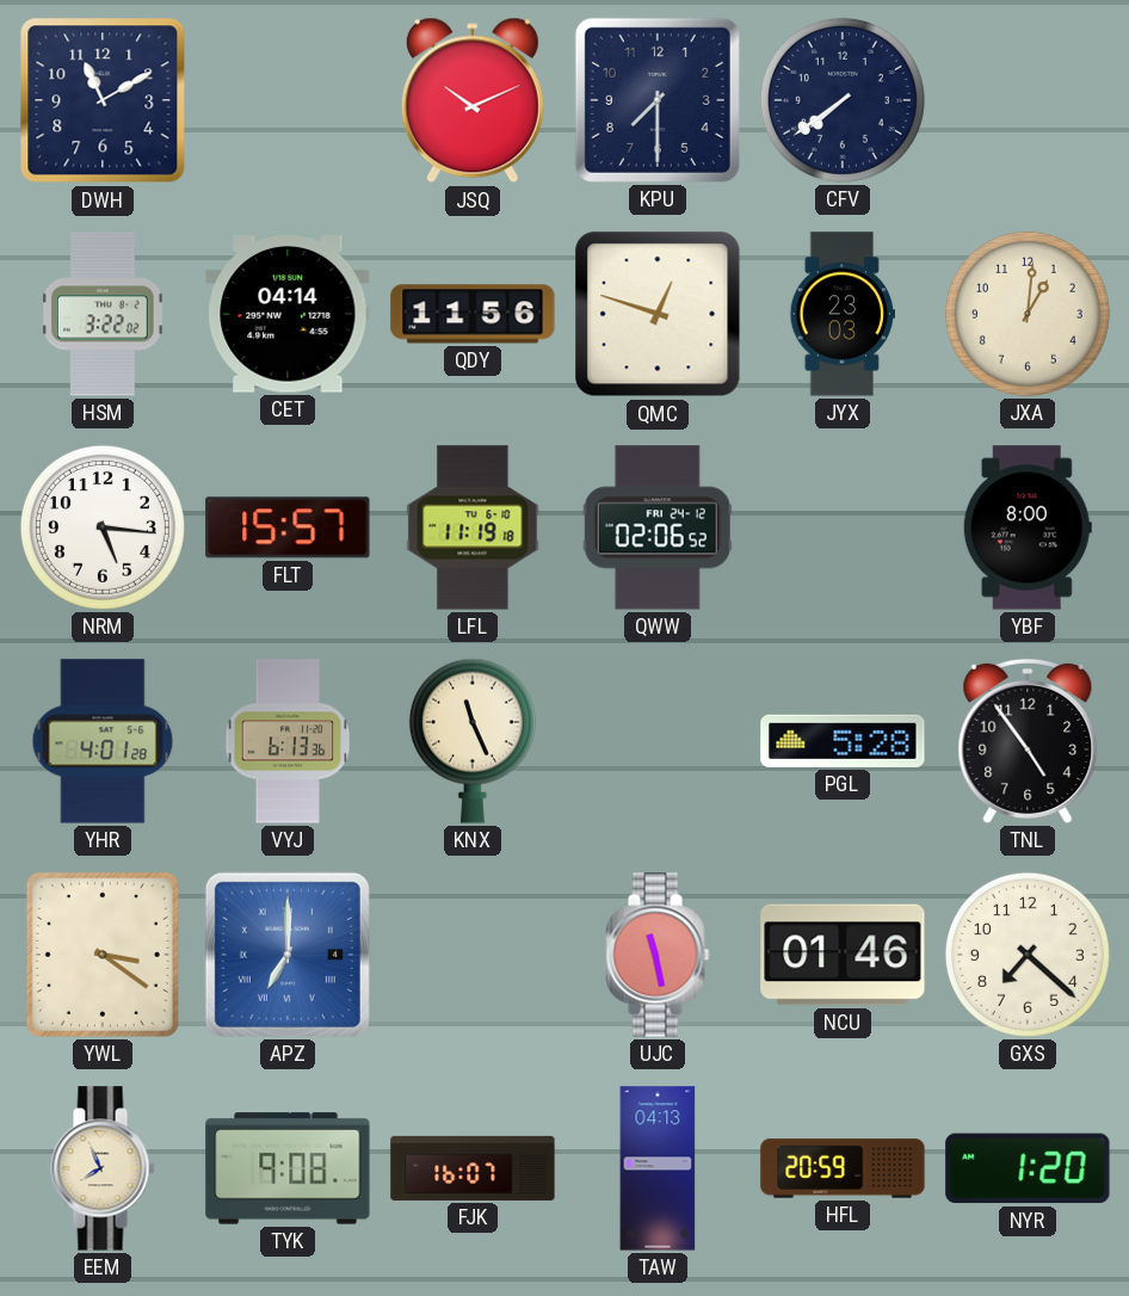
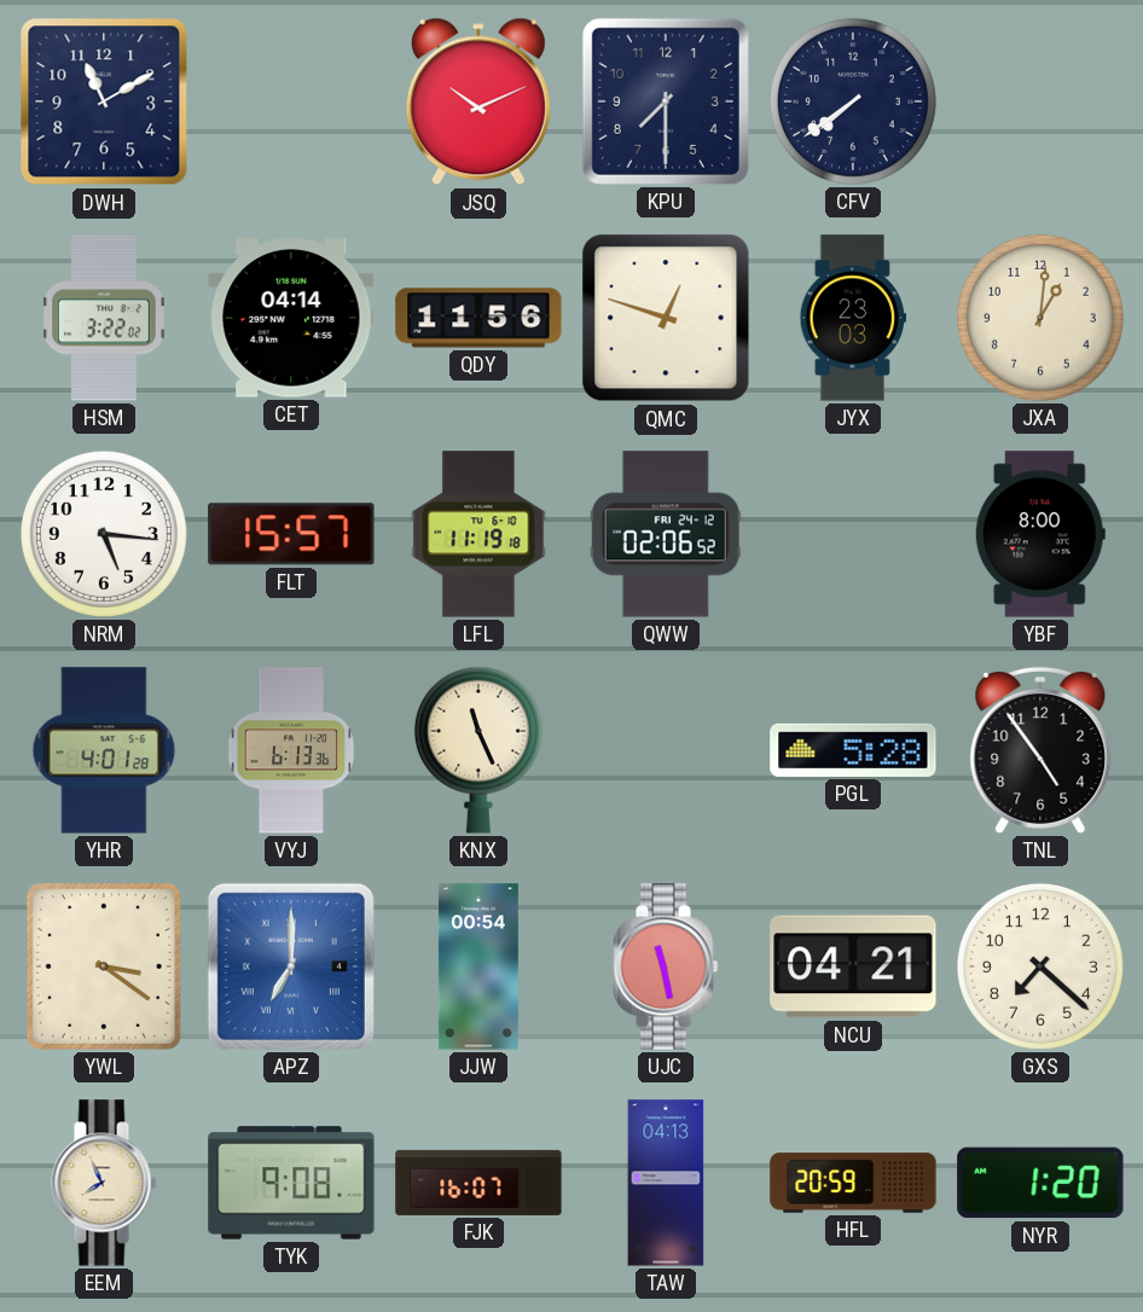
JJW: none -> 00:54
NCU: 01:46 -> 04:21
